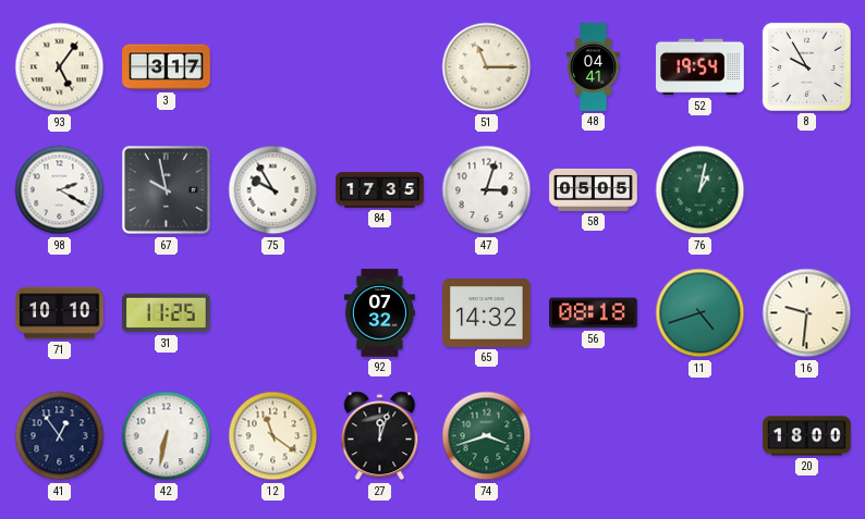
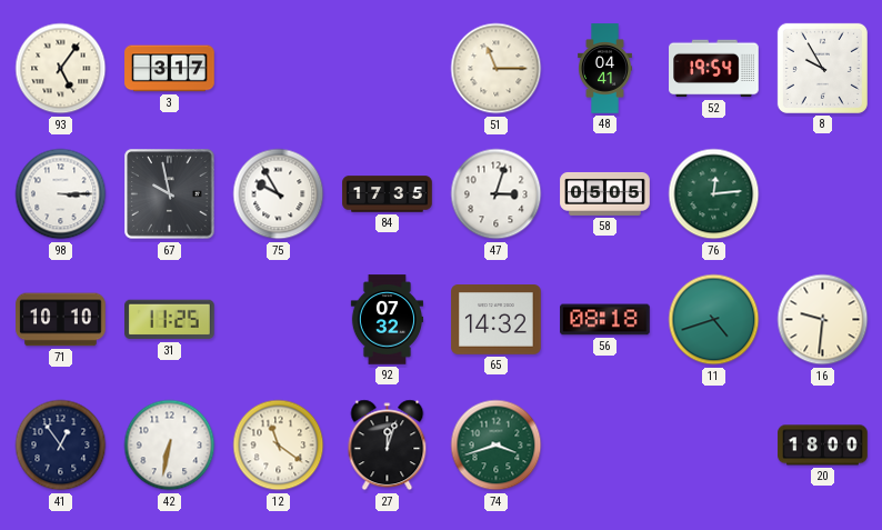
98: 2:20 -> 3:15
76: 1:02 -> 12:14
